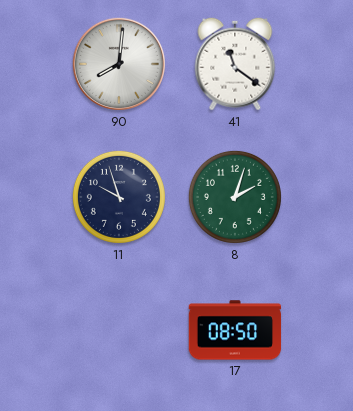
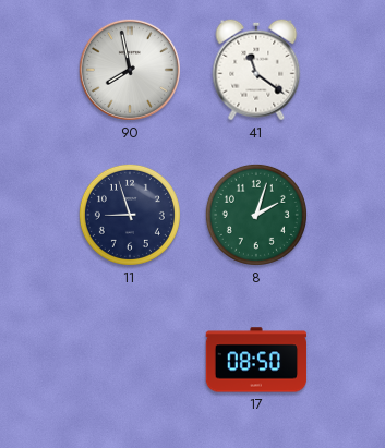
90: 8:01 -> 7:58
11: 9:57 -> 8:57
